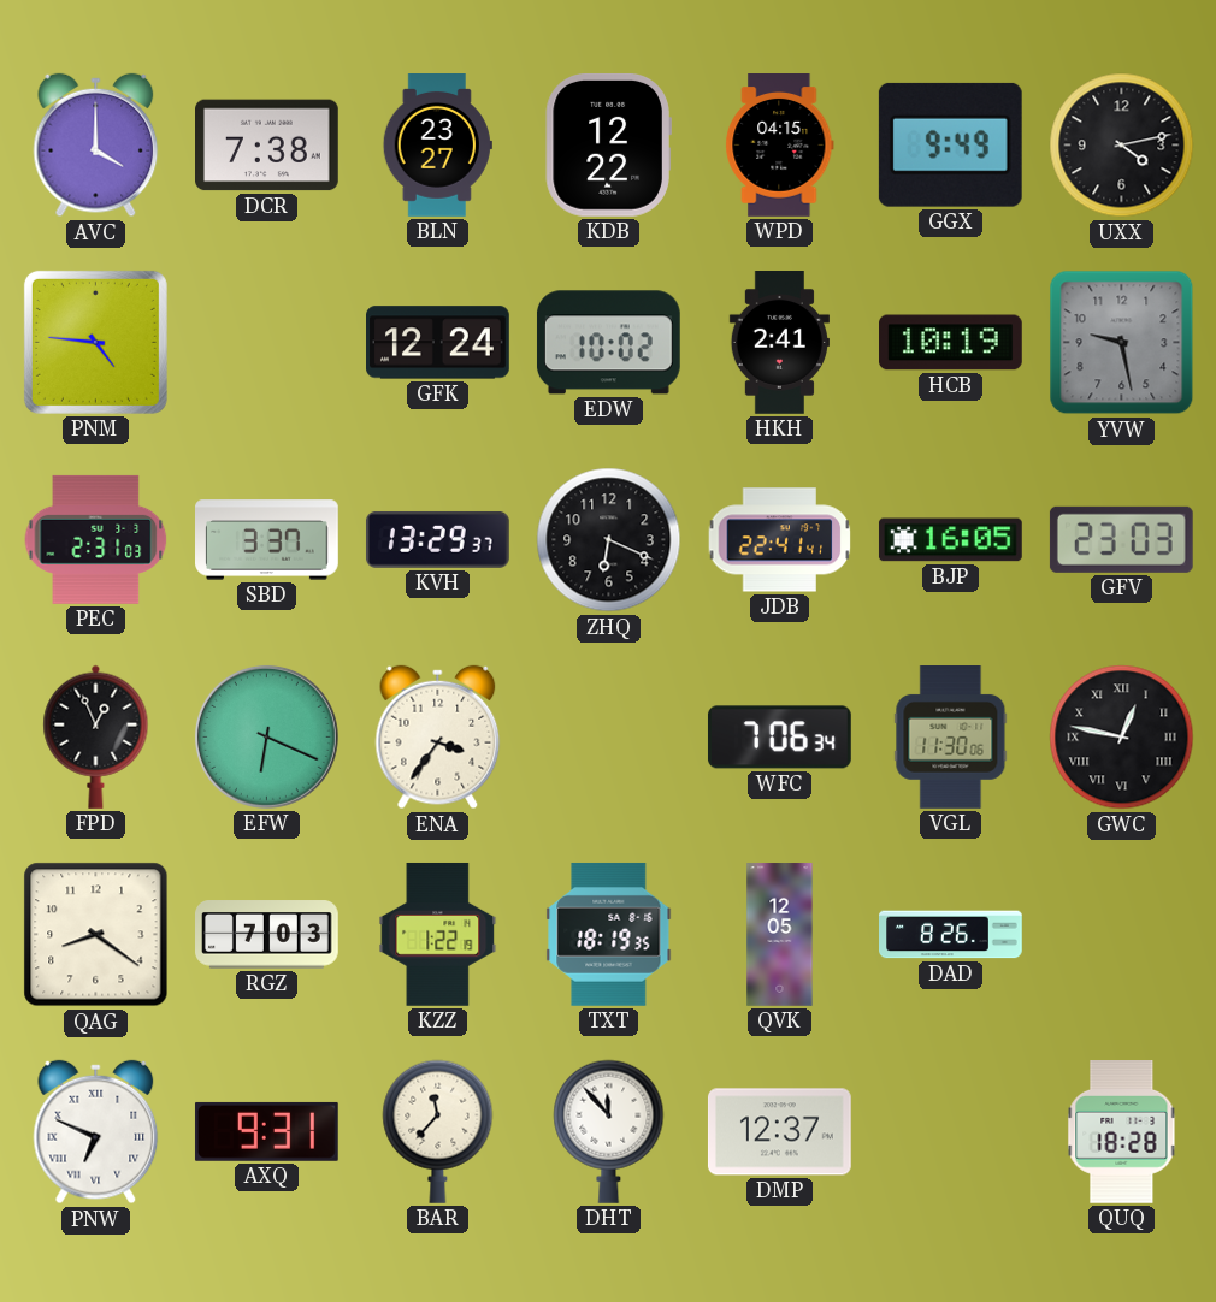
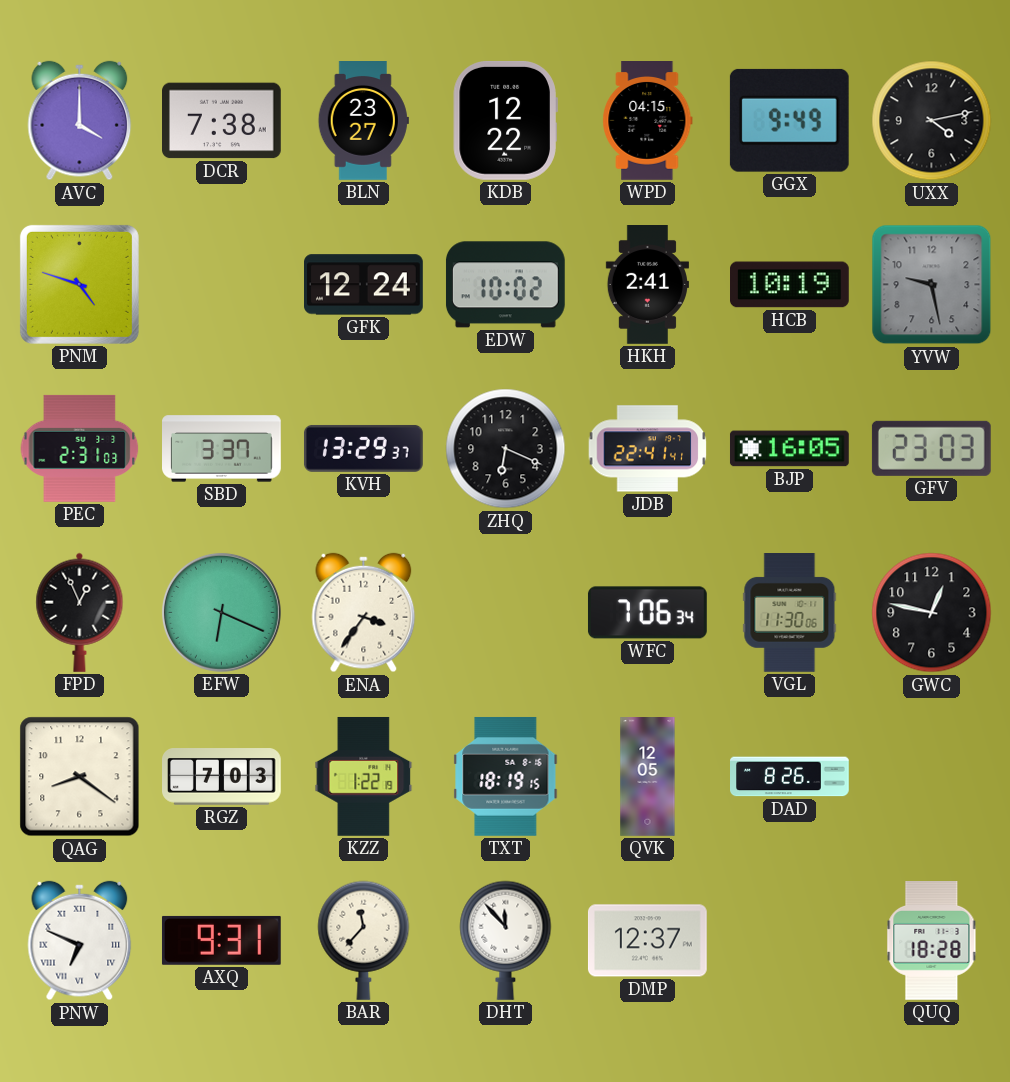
PNM: 4:46 -> 4:48
GWC numerals: Roman -> Arabic
TXT: 18:19:35 -> 18:19:15
